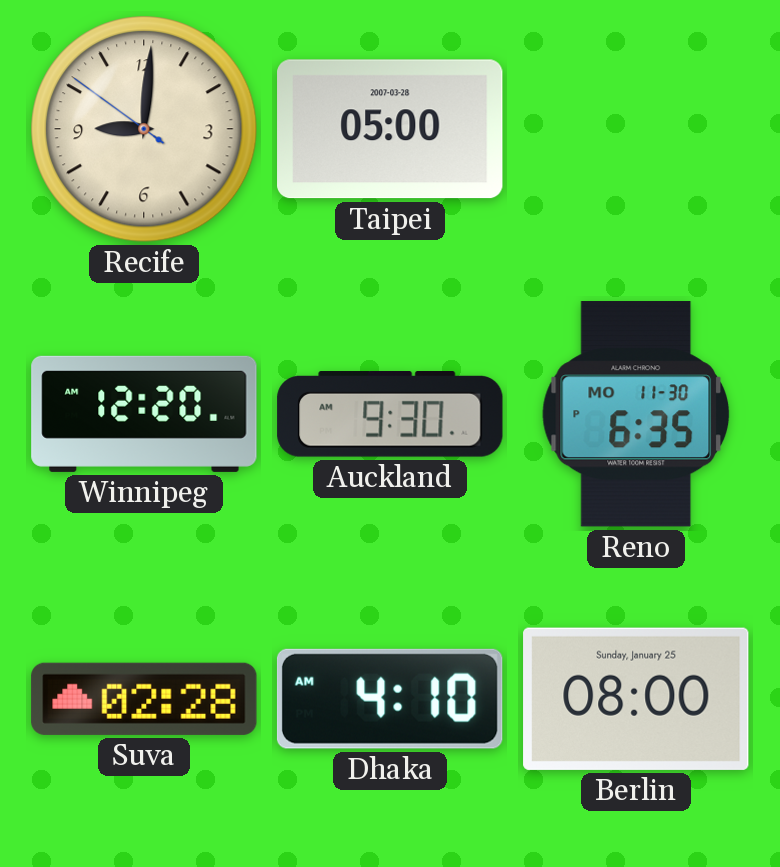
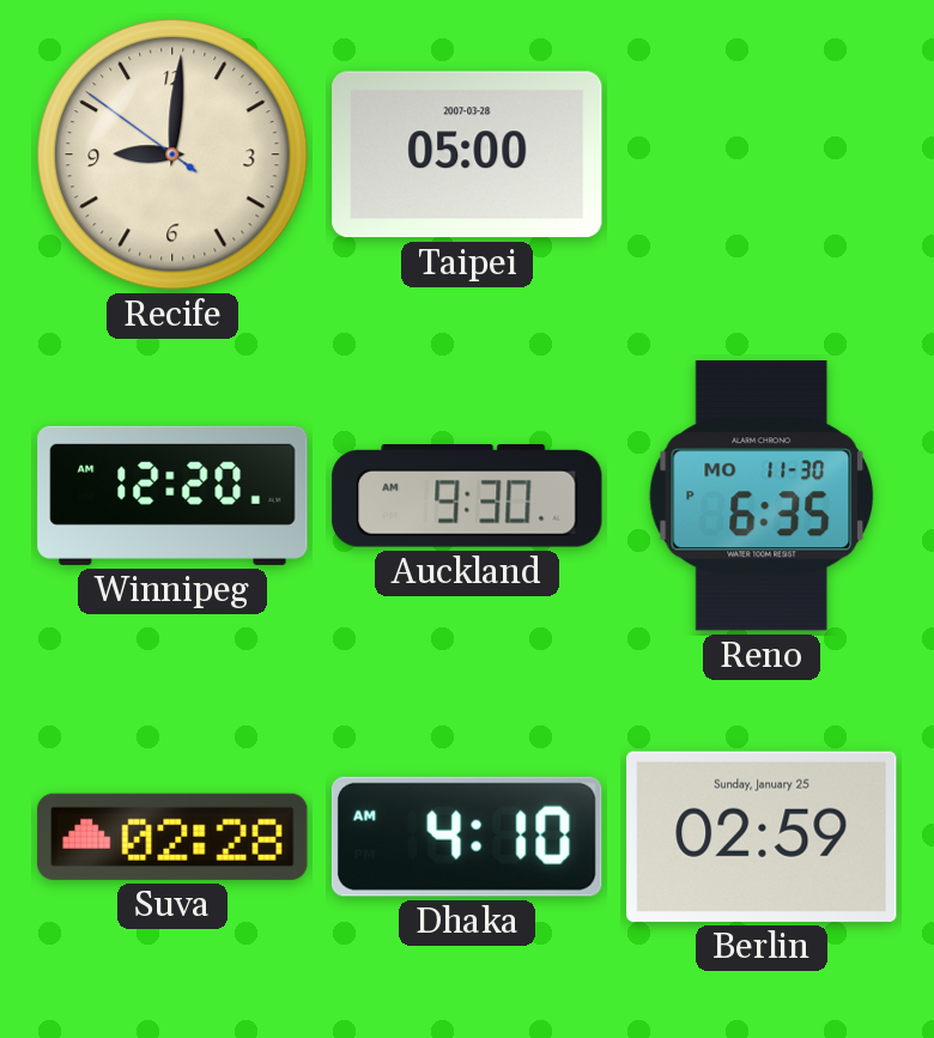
Berlin: 08:00 -> 02:59
